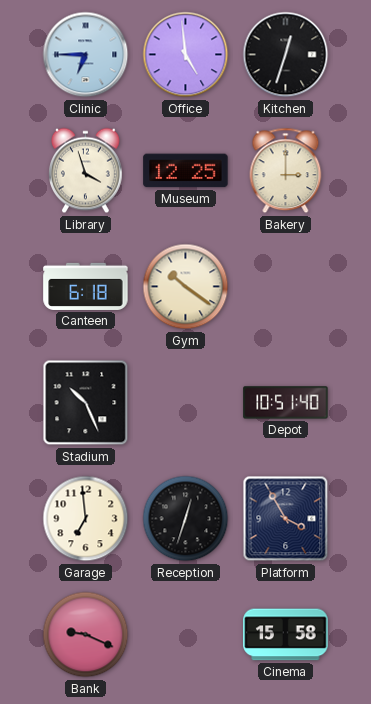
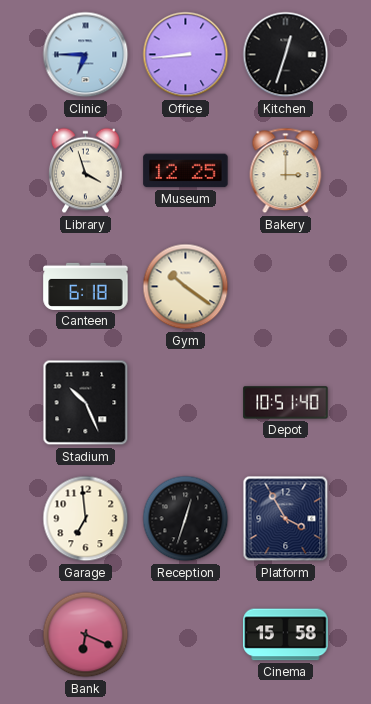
Office: 4:59 -> 8:44
Bank: 9:19 -> 6:19
